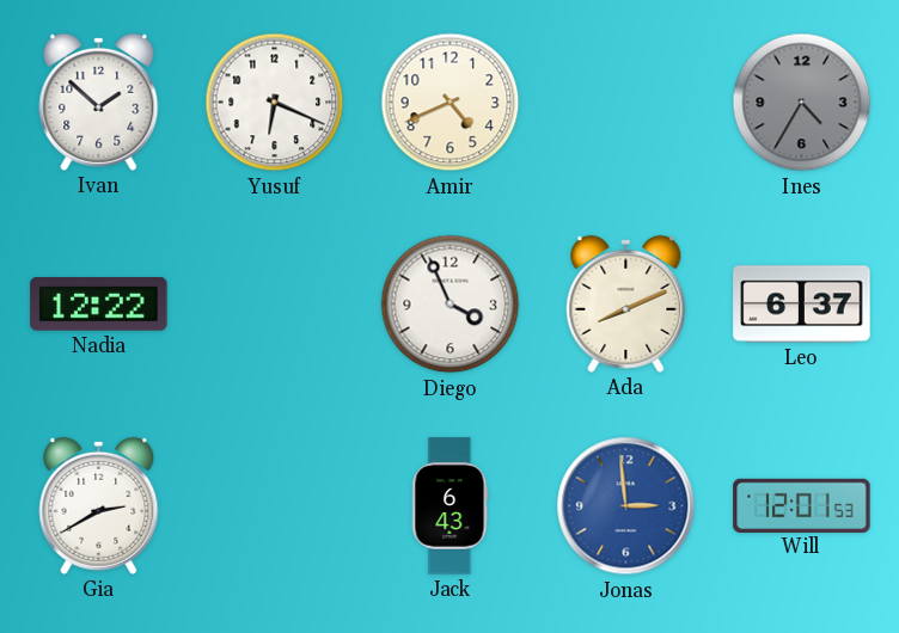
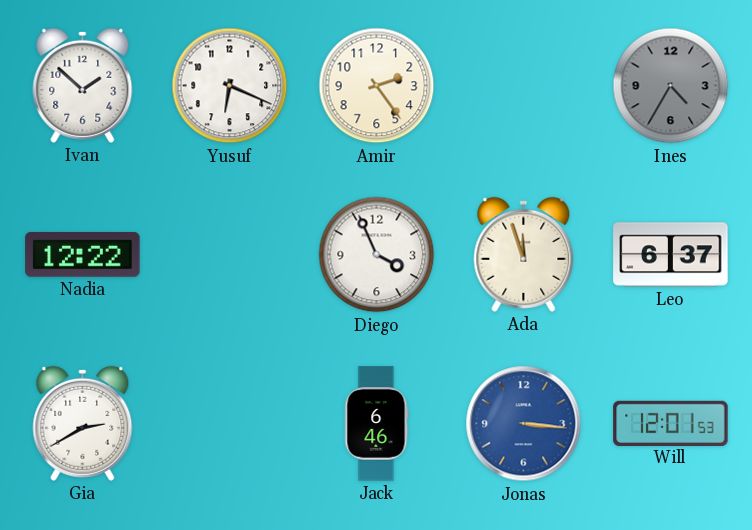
Amir: 4:41 -> 2:24
Ada: 8:11 -> 11:57
Jack: 6:43 -> 6:46
Jonas: 2:59 -> 3:16
